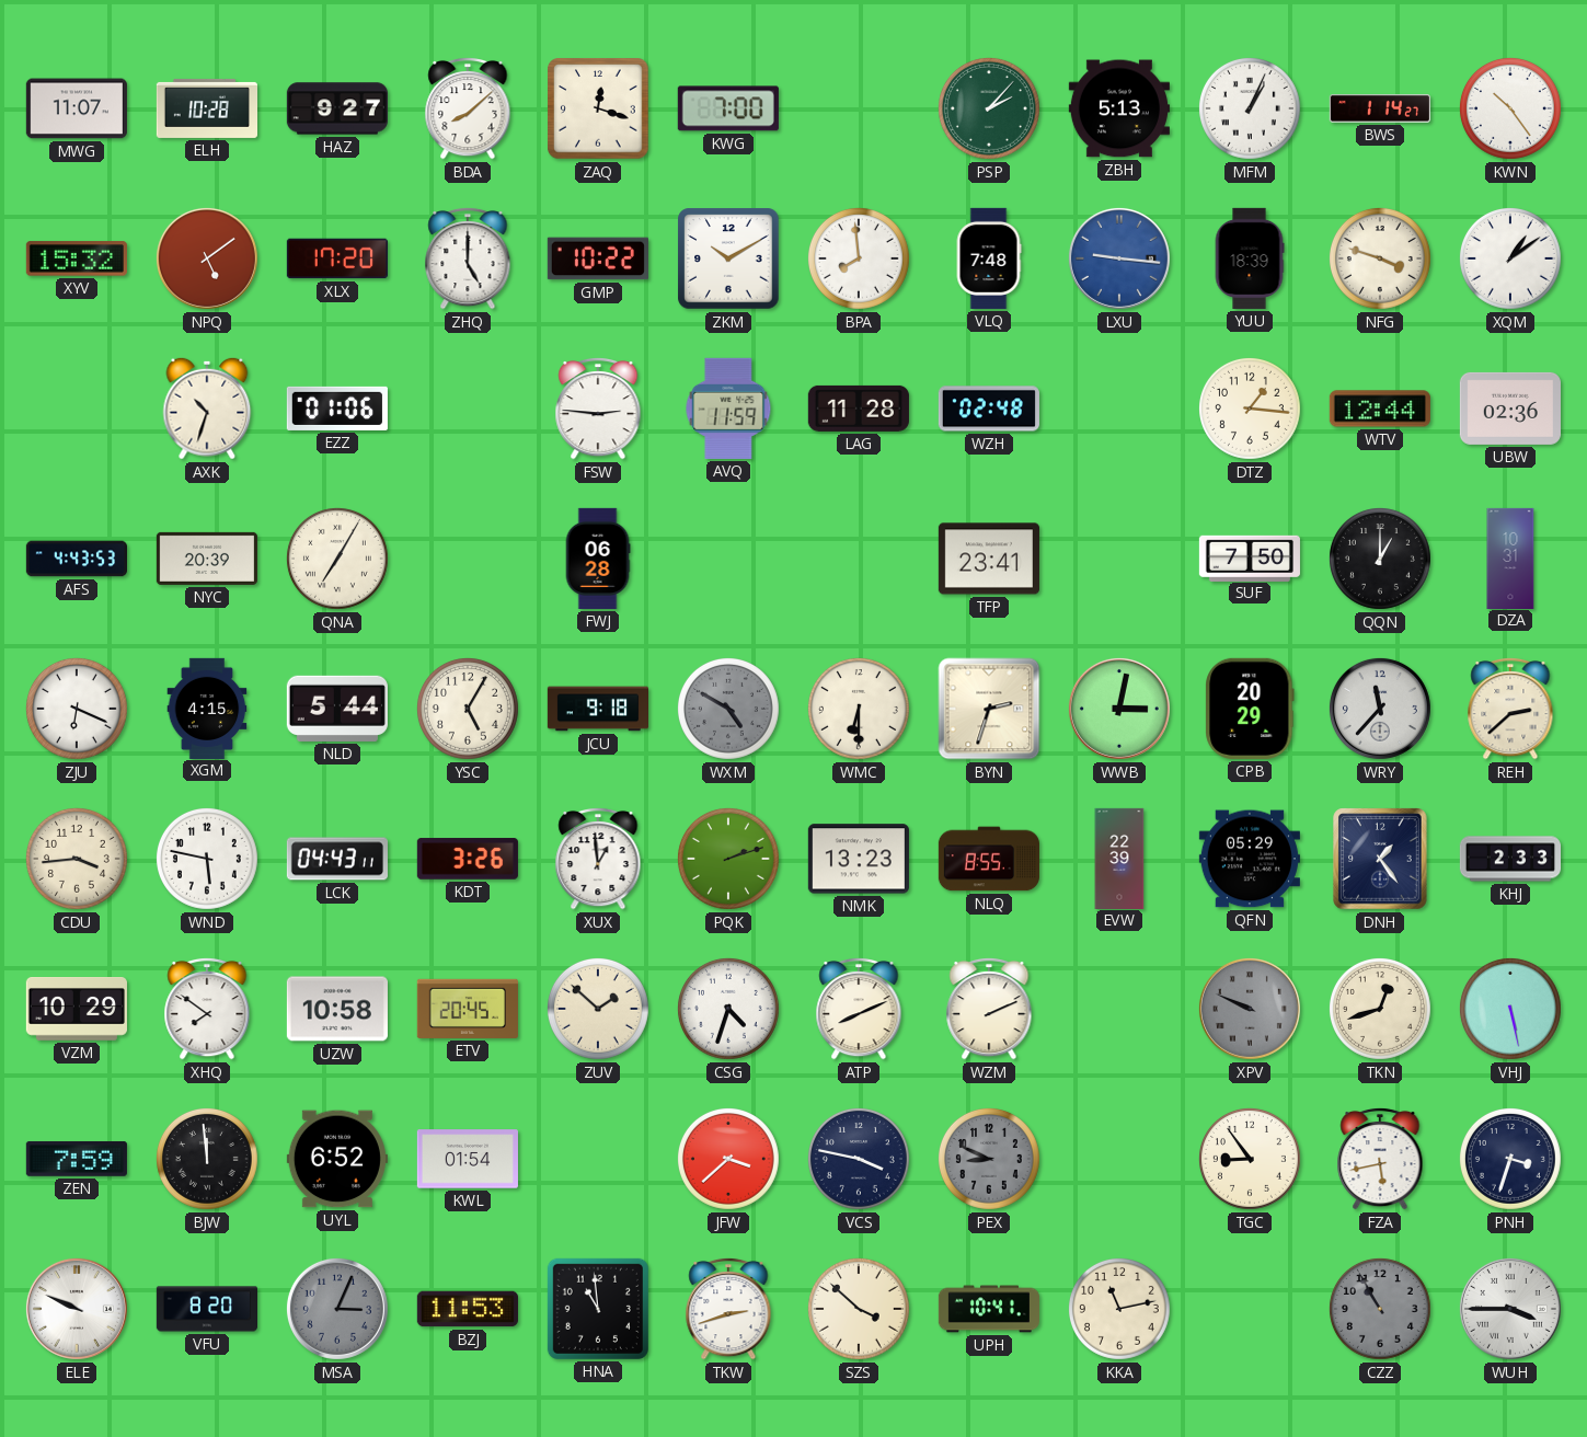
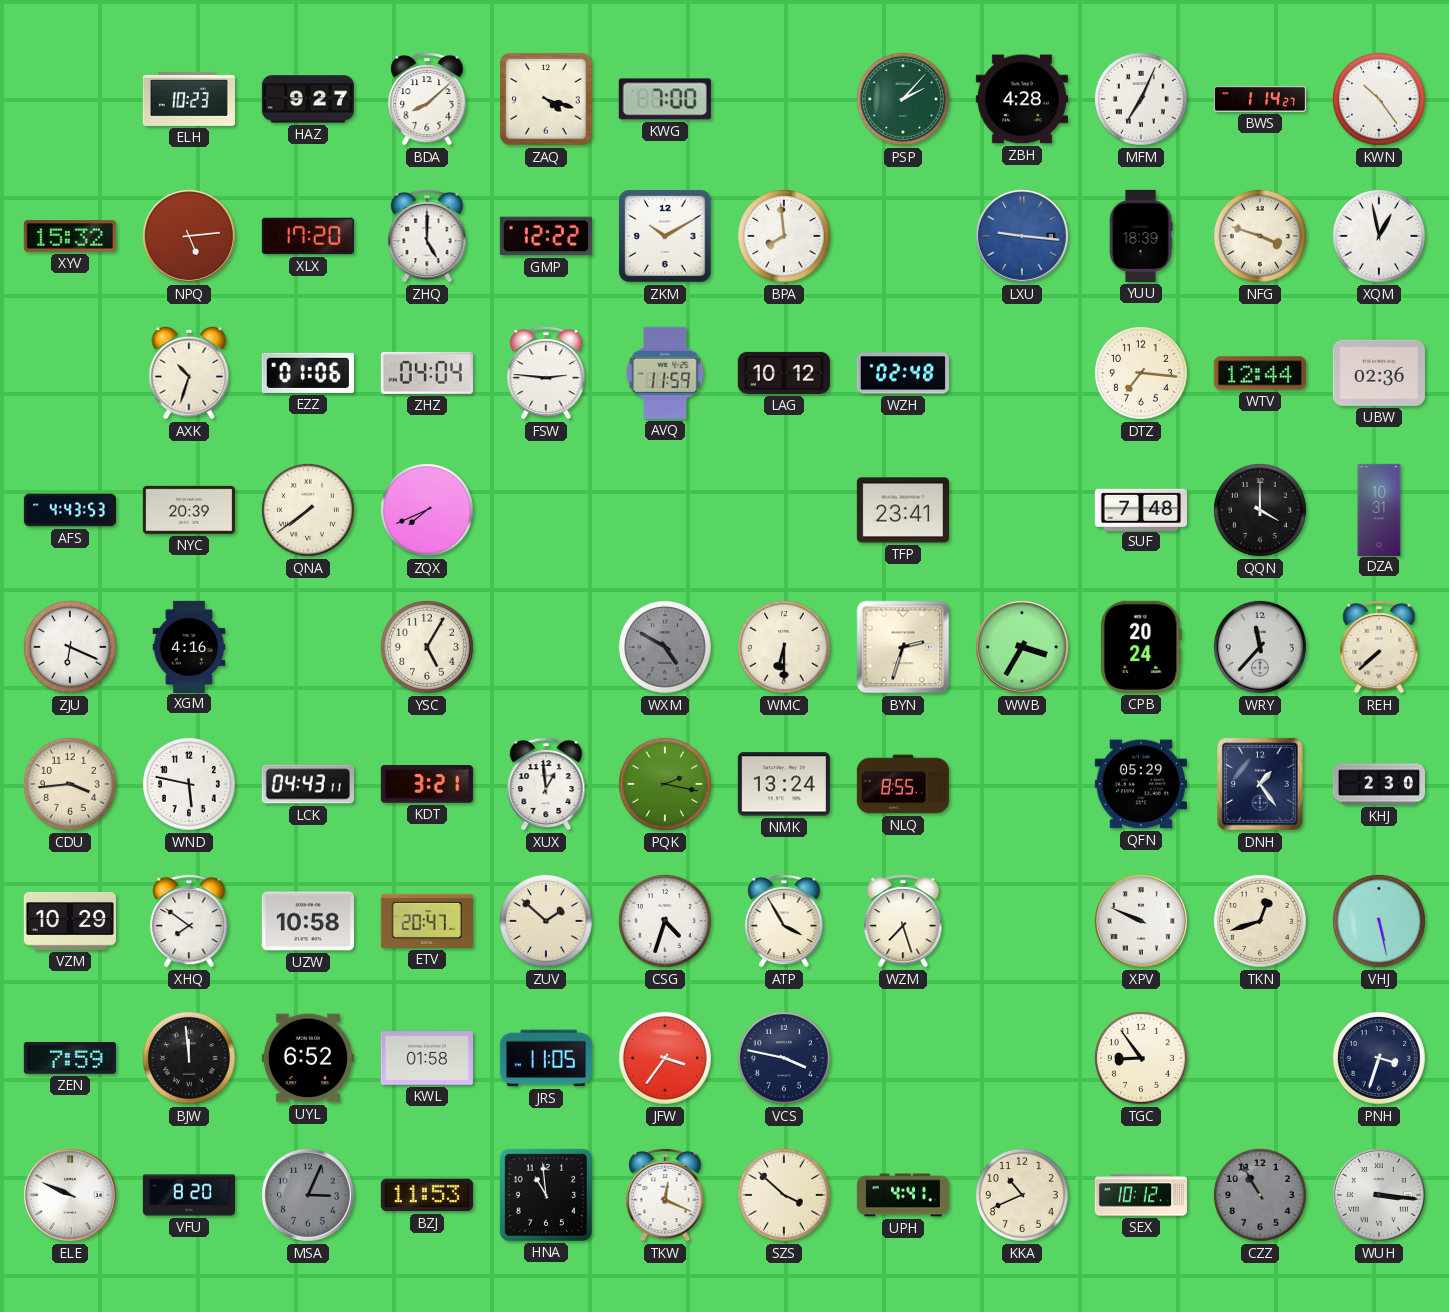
MWG: 11:07 -> none
ELH: 10:28 -> 10:23
ZAQ: 12:18 -> 4:18
ZBH: 5:13 -> 4:28
MFM: 1:04 -> 7:04
NPQ: 5:09 -> 5:14
GMP: 10:22 -> 12:22
VLQ: 7:48 -> none
XQM: 1:09 -> 12:58
ZHZ: none -> 04:04
LAG: 11:28 -> 10:12
DTZ: 1:16 -> 7:16
QNA: 7:05 -> 7:39
ZQX: none -> 7:41
FWJ: 06:28 -> none
SUF: 7:50 -> 7:48
QQN: 1:00 -> 4:00
XGM: 4:15 -> 4:16
NLD: 5:44 -> none
JCU: 9:18 -> none
WWB: 3:02 -> 3:35
CPB: 20:29 -> 20:24
REH: 2:38 -> 7:38
KDT: 3:26 -> 3:21
PQK: 2:12 -> 2:17
NMK: 13:23 -> 13:24
EVW: 22:39 -> none
KHJ: 2:33 -> 2:30
ETV: 20:45 -> 20:47
ATP: 8:11 -> 3:55
WZM: 2:11 -> 7:27
XPV dial: grey -> white
KWL: 01:54 -> 01:58
JRS: none -> 11:05
JFW: 3:38 -> 3:36
PEX: 8:49 -> none
FZA: 5:43 -> none
TKW: 2:42 -> 12:19
UPH: 10:41 -> 4:41
KKA: 11:13 -> 10:41
SEX: none -> 10:12
WUH: 3:45 -> 3:16
